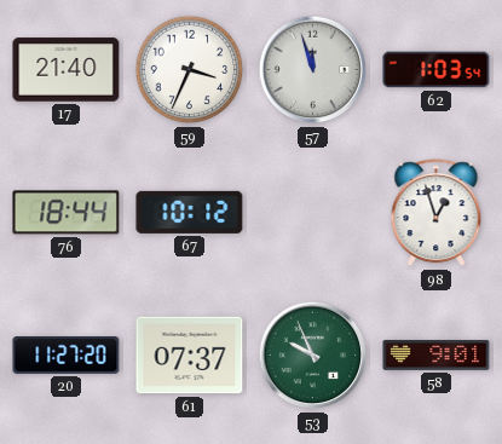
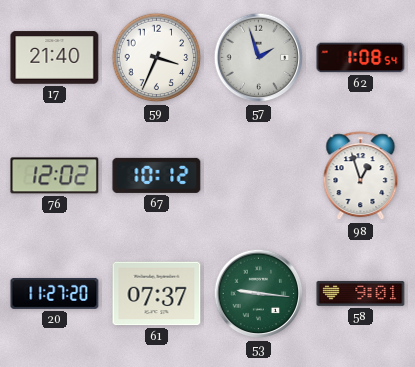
57: 11:57 -> 1:57
62: 1:03 -> 1:08
76: 18:44 -> 12:02
53: 9:56 -> 9:16
